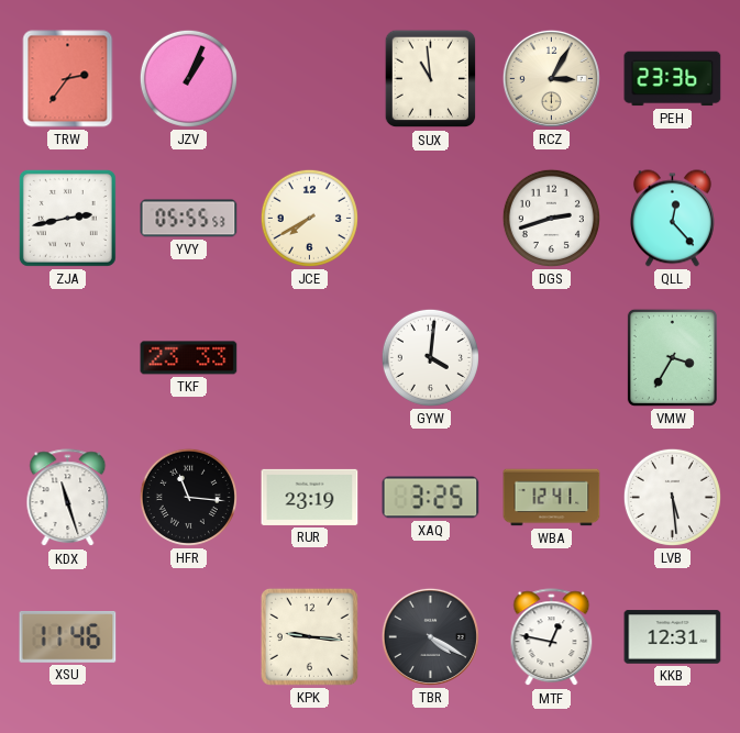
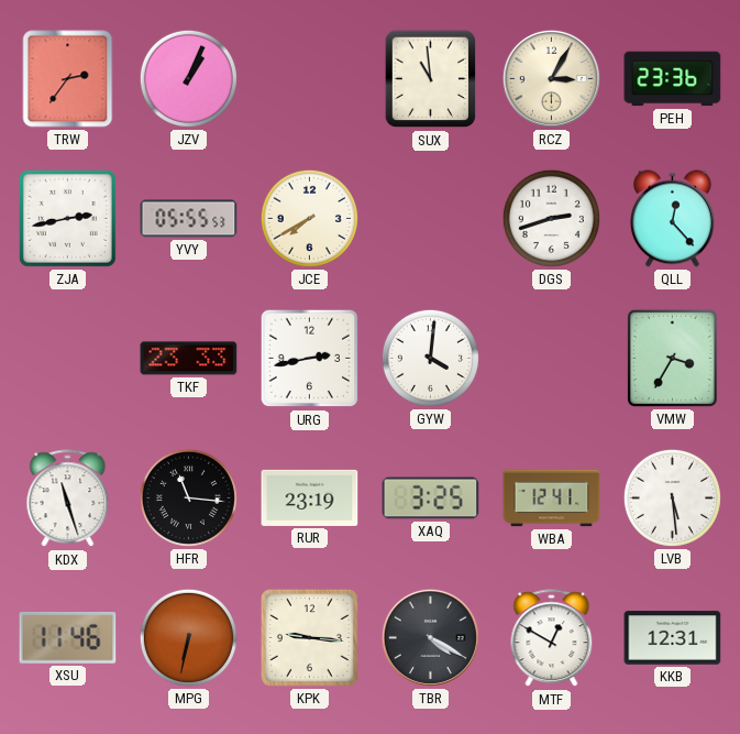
URG: none -> 2:43
MPG: none -> 6:32
MTF: 12:47 -> 12:50
